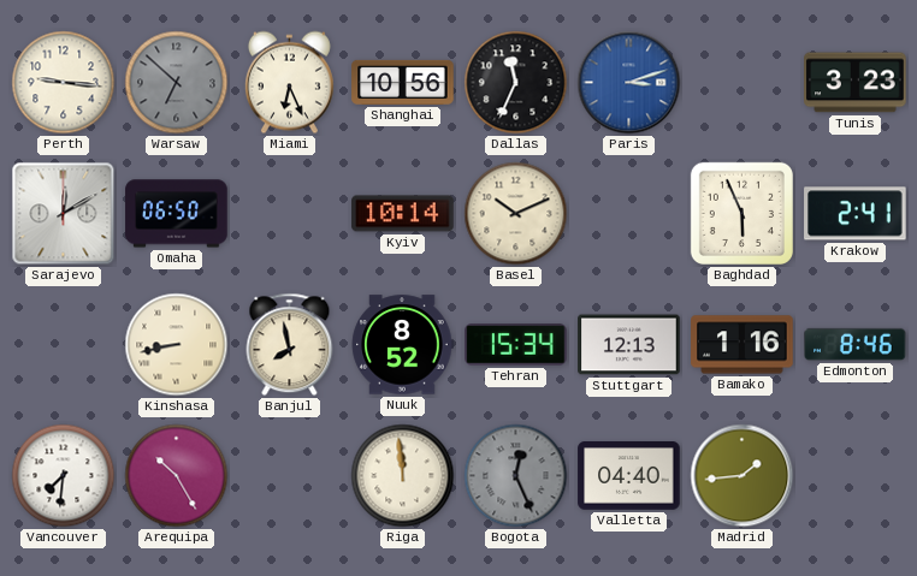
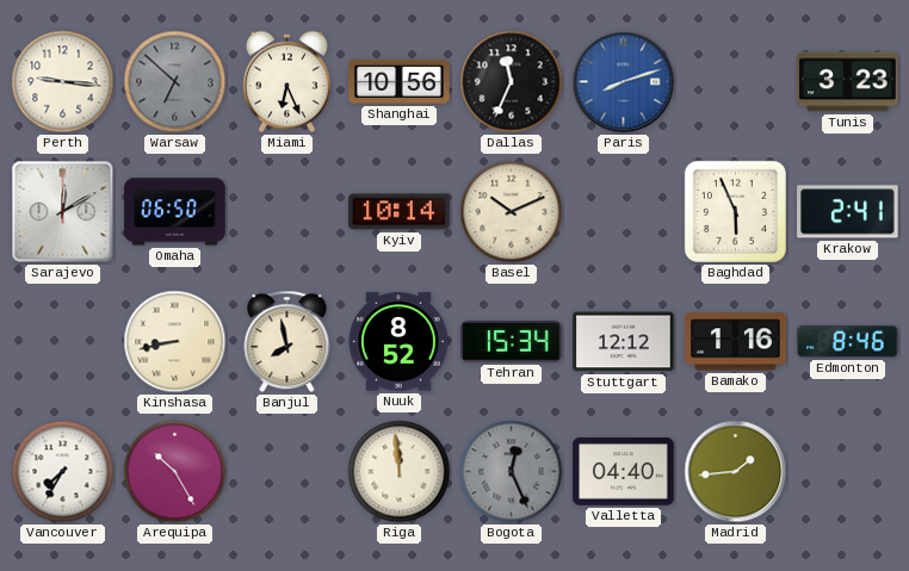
Paris: 3:12 -> 8:12
Stuttgart: 12:13 -> 12:12
Vancouver: 7:31 -> 7:35
